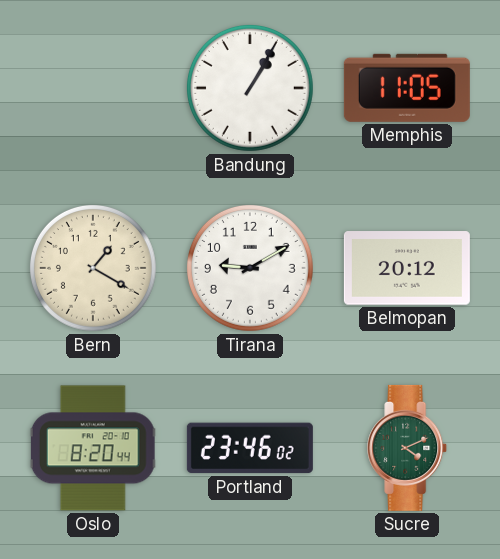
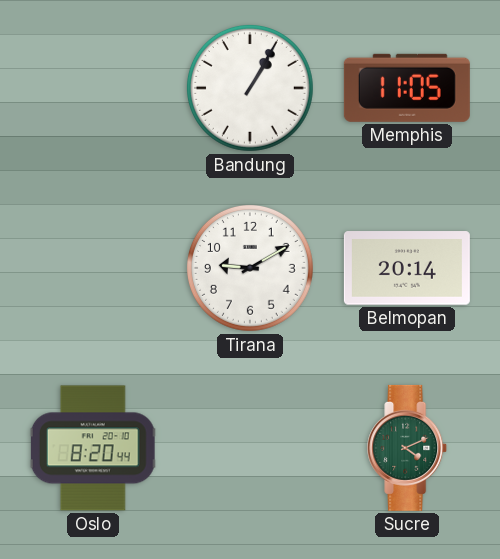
Bern: 1:20 -> none
Belmopan: 20:12 -> 20:14
Portland: 23:46 -> none
